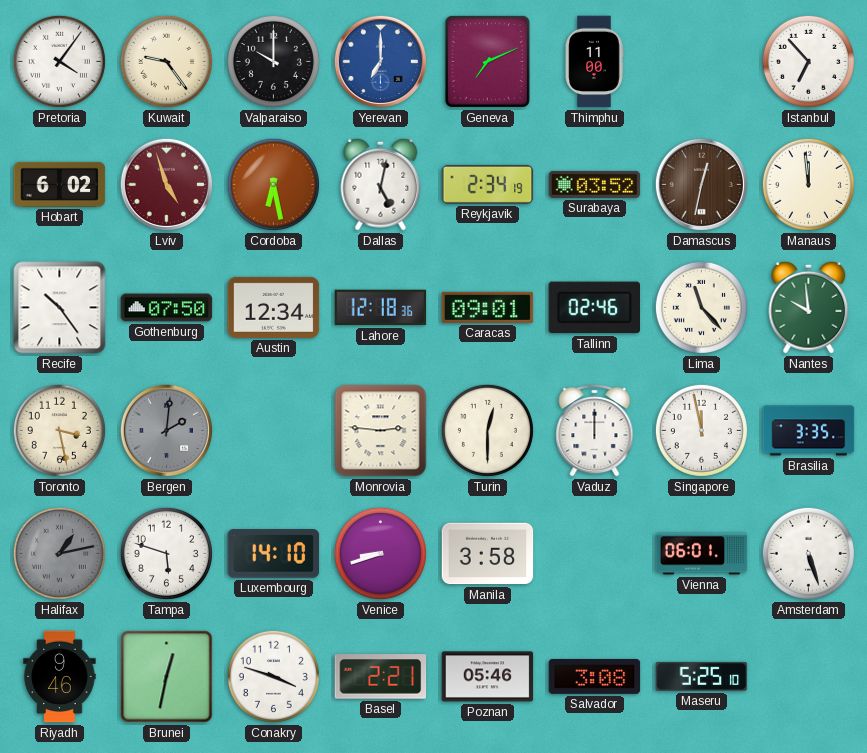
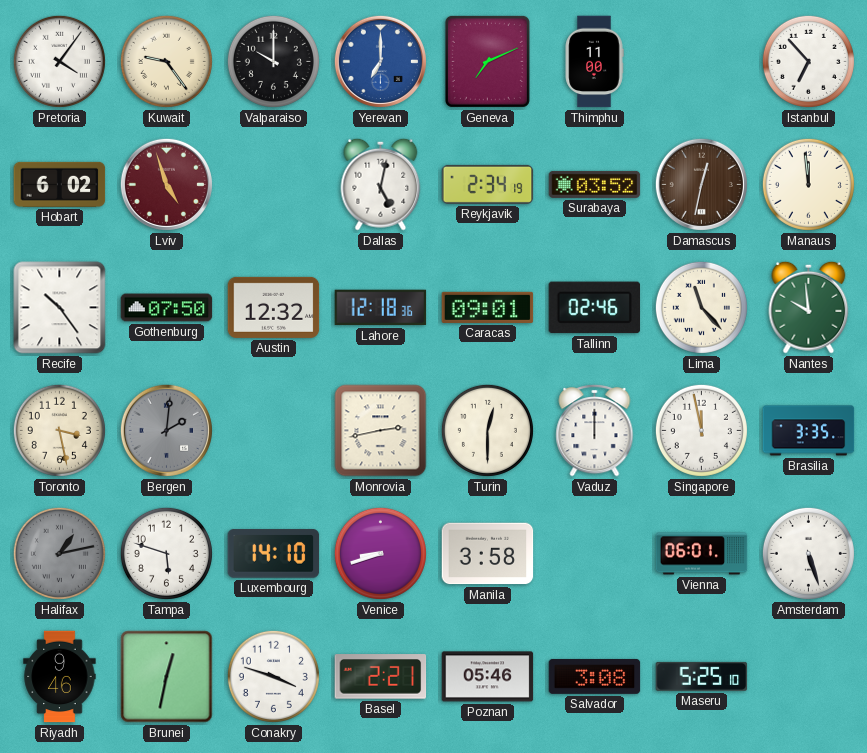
Cordoba: 6:28 -> none
Austin: 12:34 -> 12:32
Monrovia: 2:46 -> 2:43
